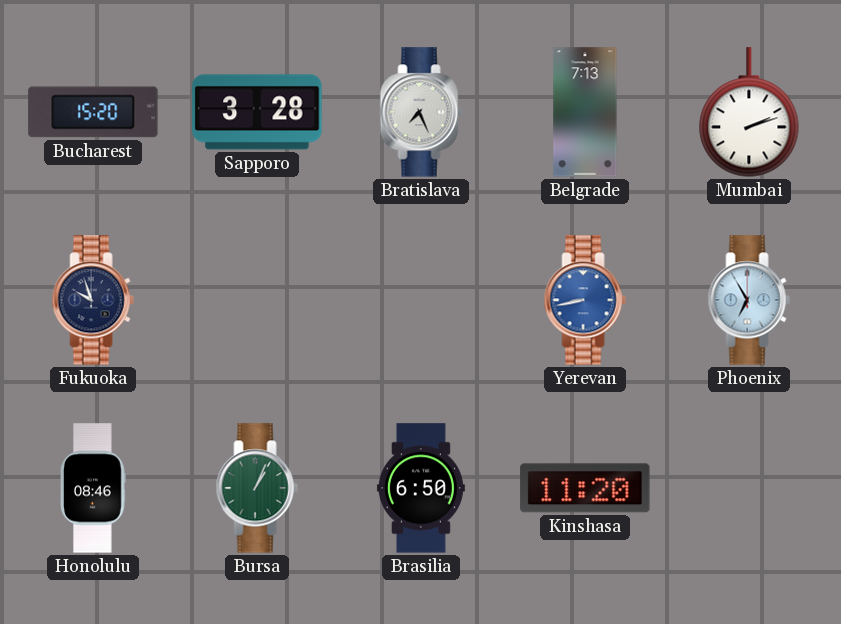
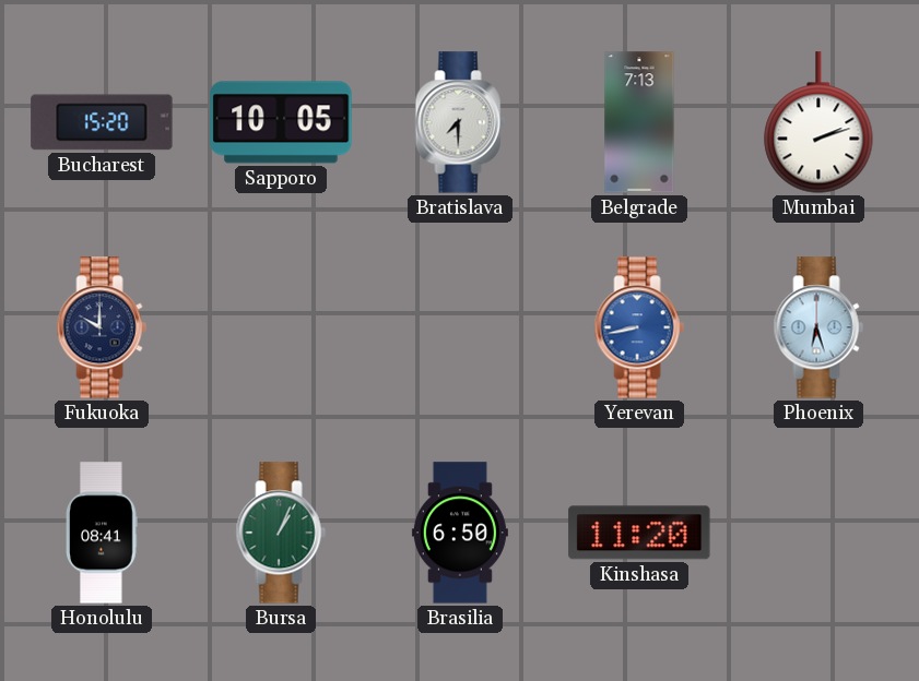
Sapporo: 3:28 -> 10:05
Bratislava: 7:26 -> 7:30
Fukuoka: 9:57 -> 10:00
Phoenix: 6:55 -> 6:27
Honolulu: 08:46 -> 08:41
